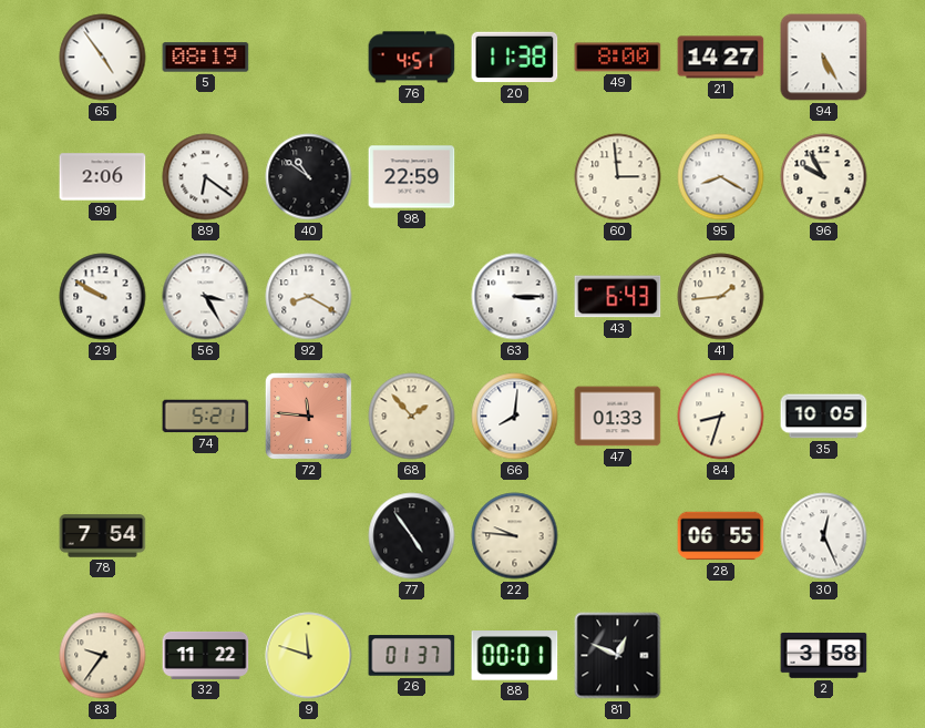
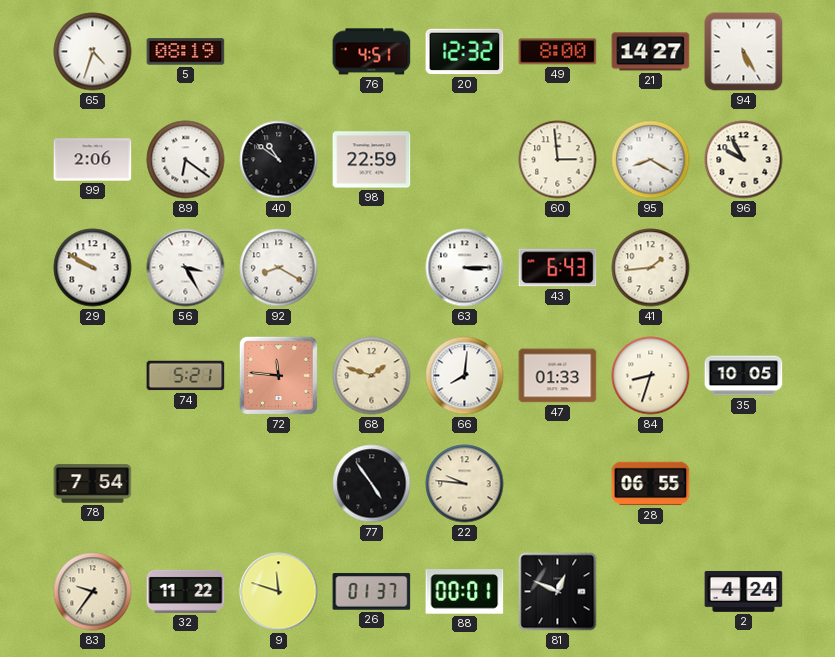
65: 4:54 -> 4:33
20: 11:38 -> 12:32
68: 1:53 -> 1:48
30: 12:26 -> none
2: 3:58 -> 4:24
